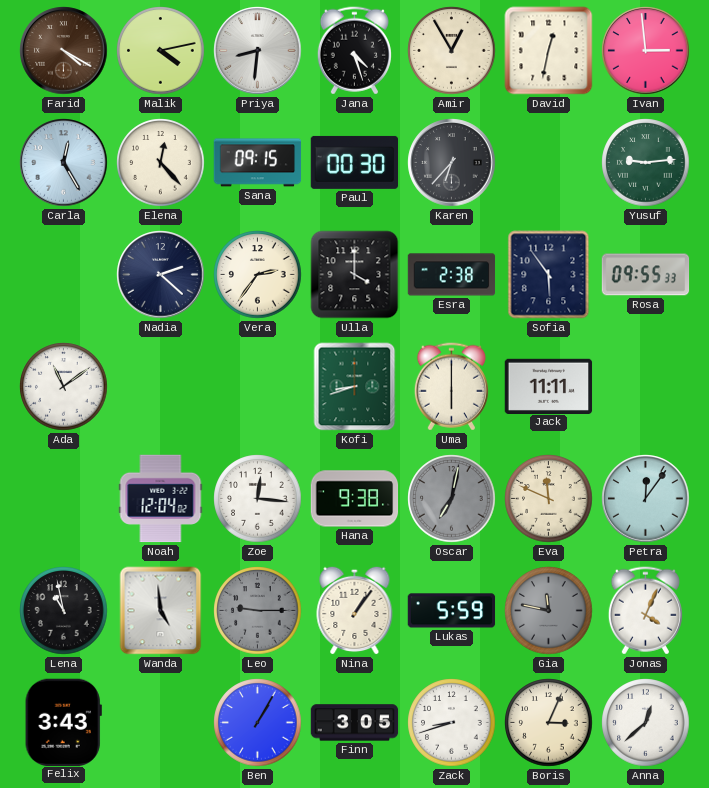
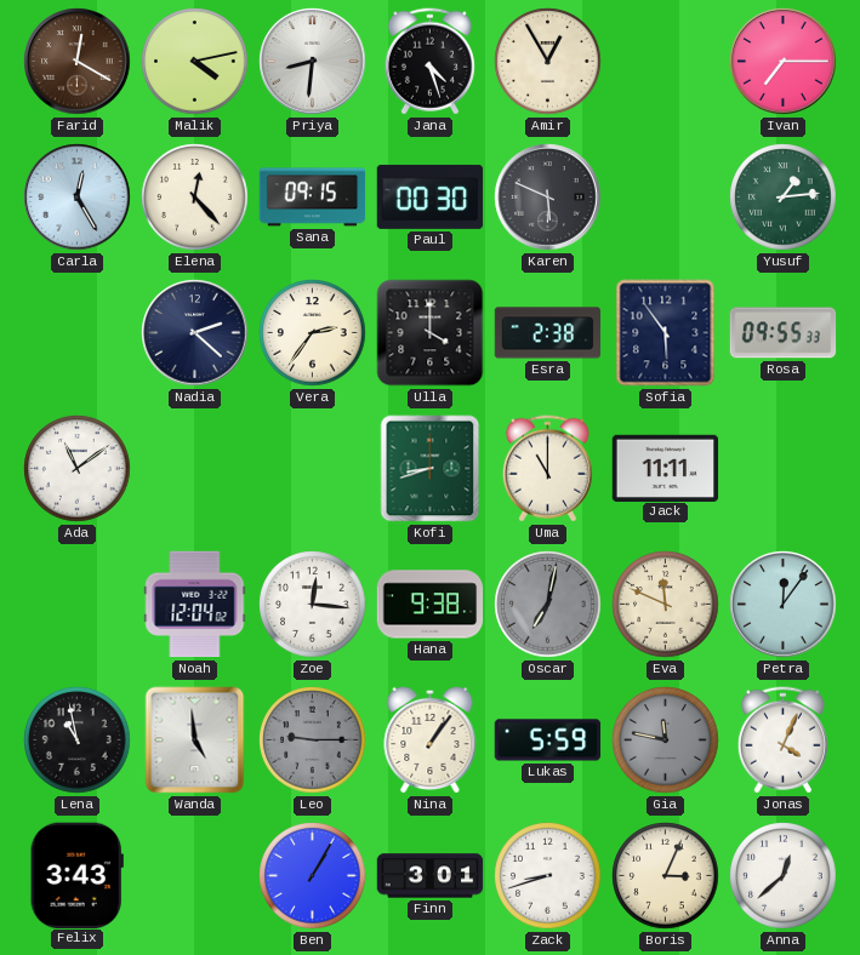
Farid: 4:20 -> 12:20
David: 12:32 -> none
Ivan: 2:59 -> 7:15
Karen: 6:37 -> 5:49
Yusuf: 9:14 -> 1:14
Uma: 6:00 -> 11:00
Finn: 3:05 -> 3:01
